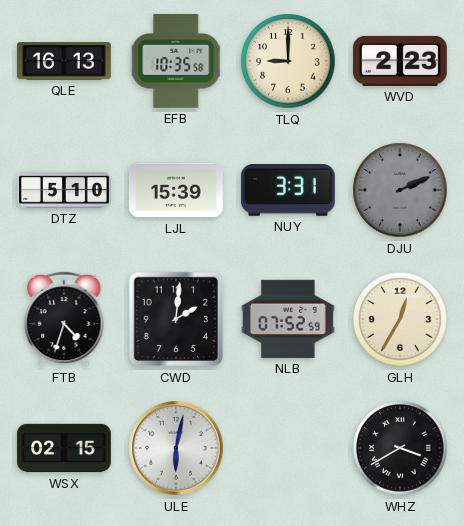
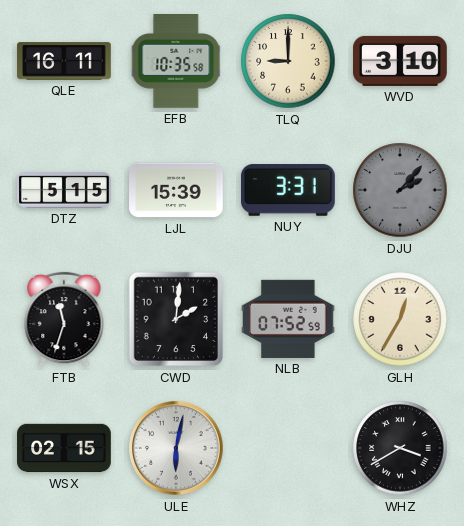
QLE: 16:13 -> 16:11
WVD: 2:23 -> 3:10
DTZ: 5:10 -> 5:15
DJU: 2:11 -> 2:07
FTB: 4:33 -> 11:33
